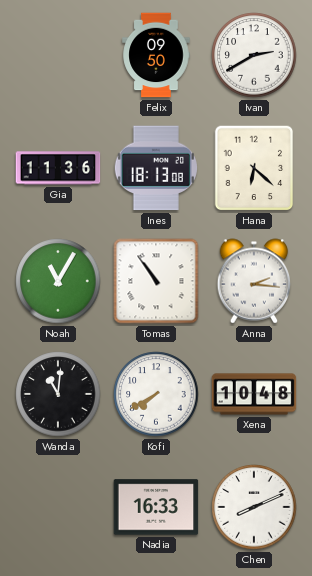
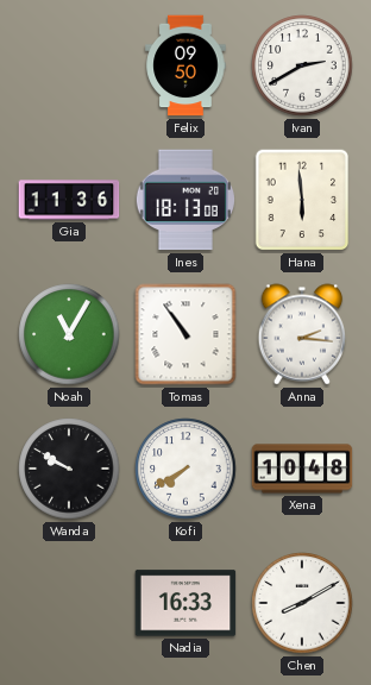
Hana: 6:22 -> 5:59
Wanda: 11:01 -> 9:50
Chen: 8:11 -> 8:10
